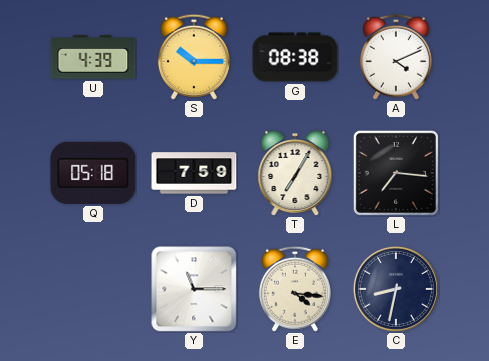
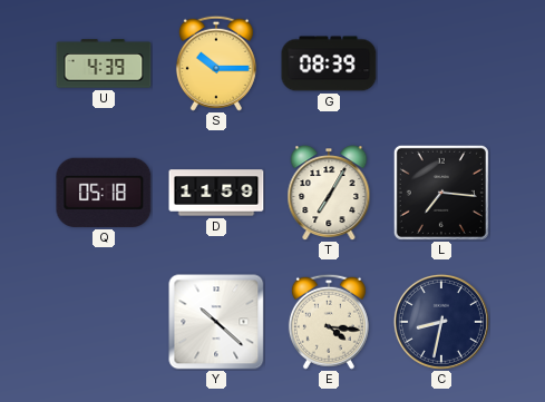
G: 08:38 -> 08:39
A: 4:11 -> none
D: 7:59 -> 11:59
Y: 11:15 -> 10:22
